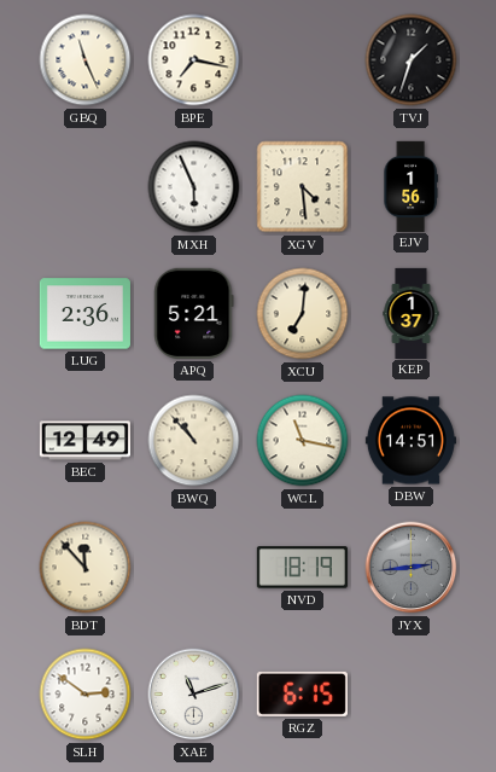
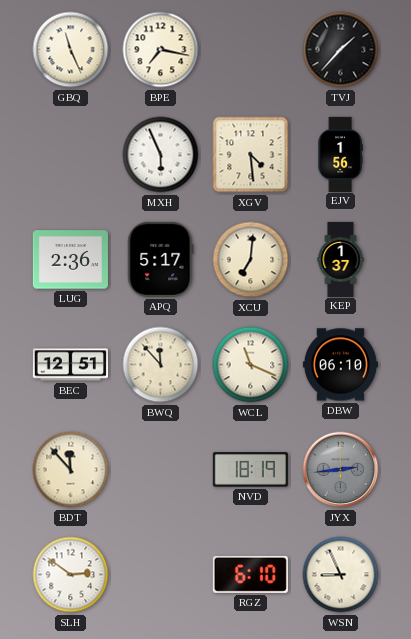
TVJ: 1:33 -> 1:37
APQ: 5:21 -> 5:17
BEC: 12:49 -> 12:51
BWQ: 10:53 -> 11:53
WCL: 11:17 -> 11:19
DBW: 14:51 -> 06:10
XAE: 11:12 -> none
RGZ: 6:15 -> 6:10
WSN: none -> 8:56
